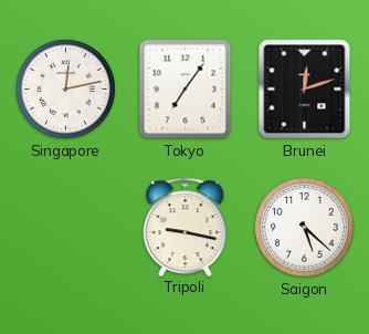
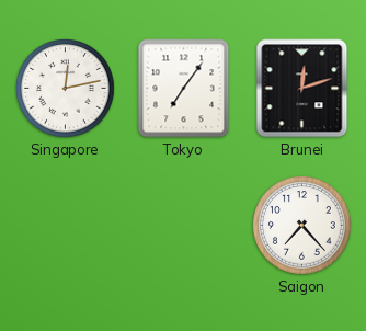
Tripoli: 9:17 -> none
Saigon: 5:22 -> 7:23
